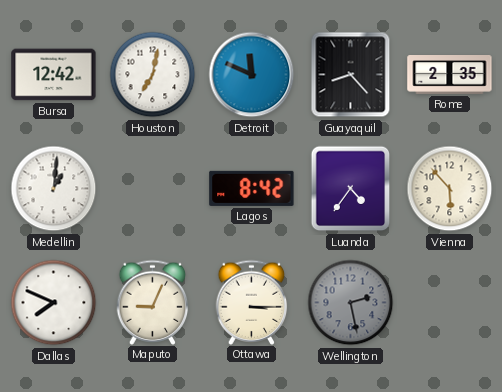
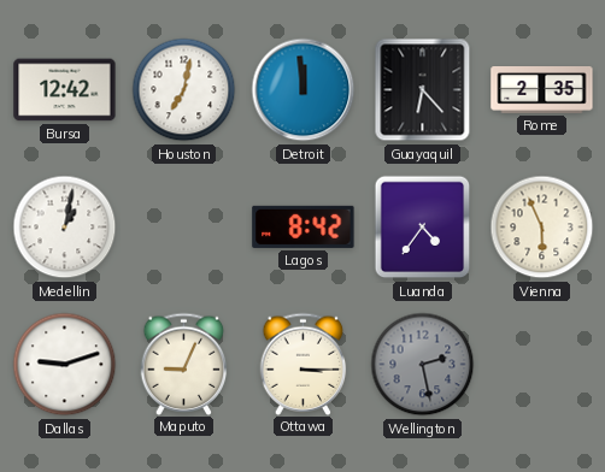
Detroit: 11:49 -> 11:59
Guayaquil: 8:23 -> 6:23
Medellin: 1:01 -> 1:02
Vienna: 5:53 -> 5:56
Dallas: 7:49 -> 9:12
